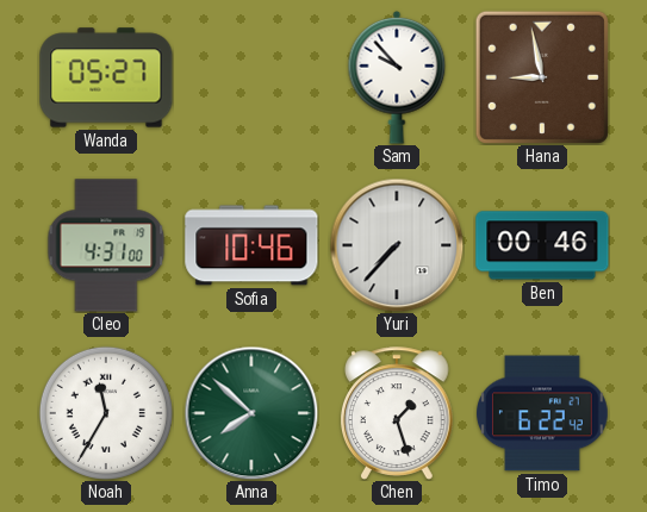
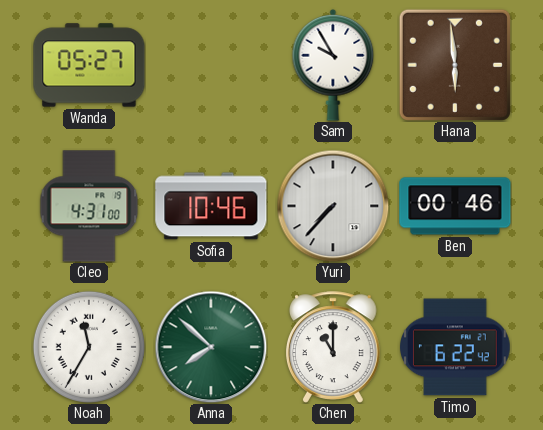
Sam: 9:53 -> 9:55
Hana: 8:58 -> 5:59
Chen: 1:27 -> 11:00
